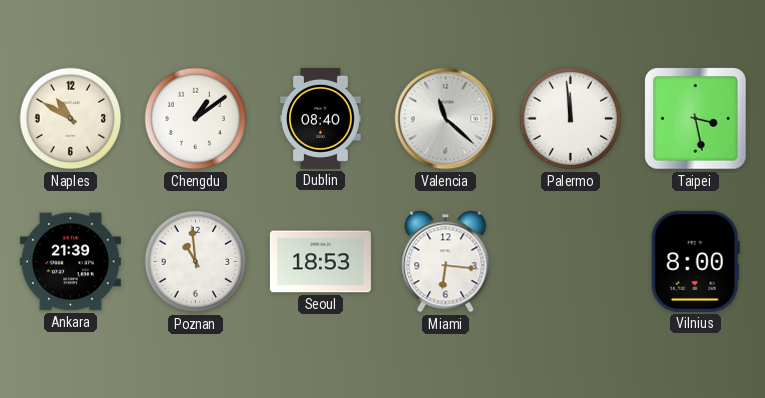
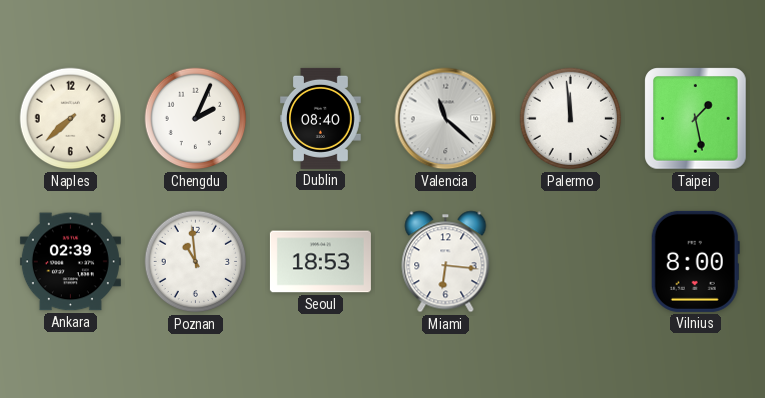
Naples: 10:50 -> 7:38
Chengdu: 1:09 -> 2:04
Taipei: 3:28 -> 1:28
Ankara: 21:39 -> 02:39
